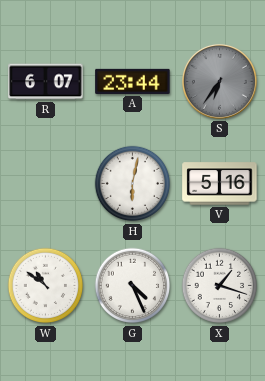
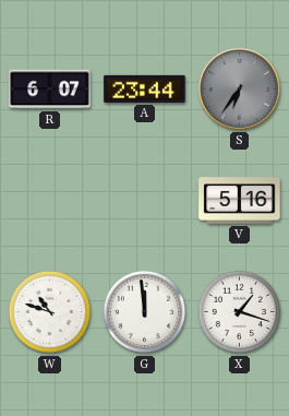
H: 6:02 -> none
W: 10:51 -> 10:48
G: 4:26 -> 11:59
